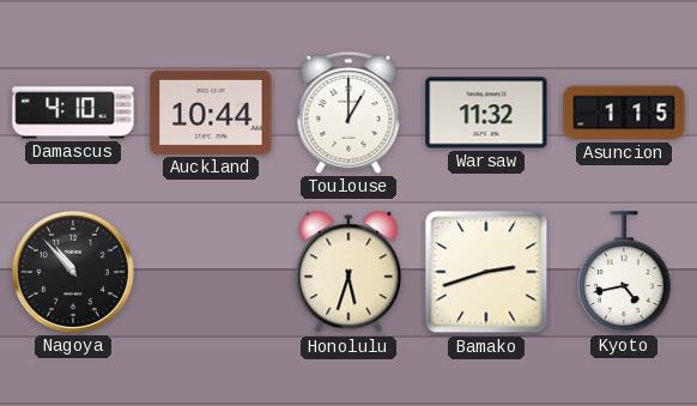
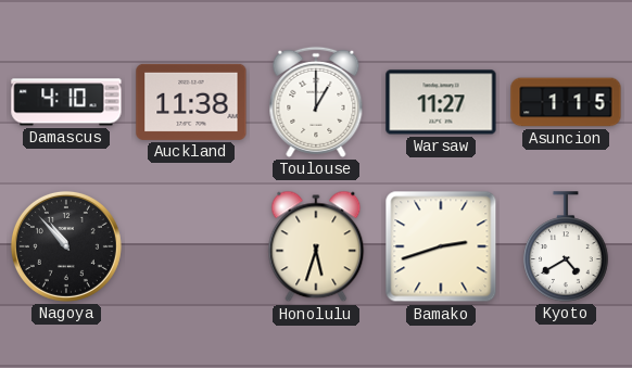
Auckland: 10:44 -> 11:38
Warsaw: 11:32 -> 11:27
Kyoto: 4:43 -> 4:40
